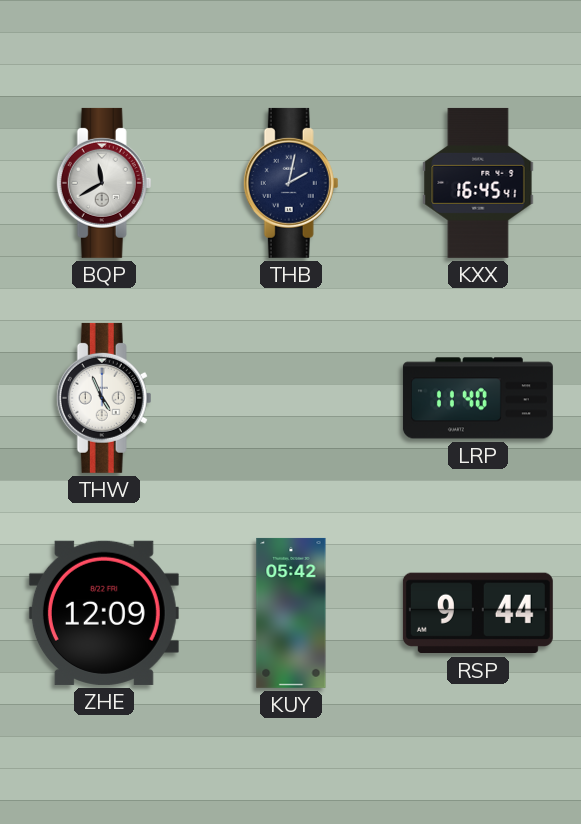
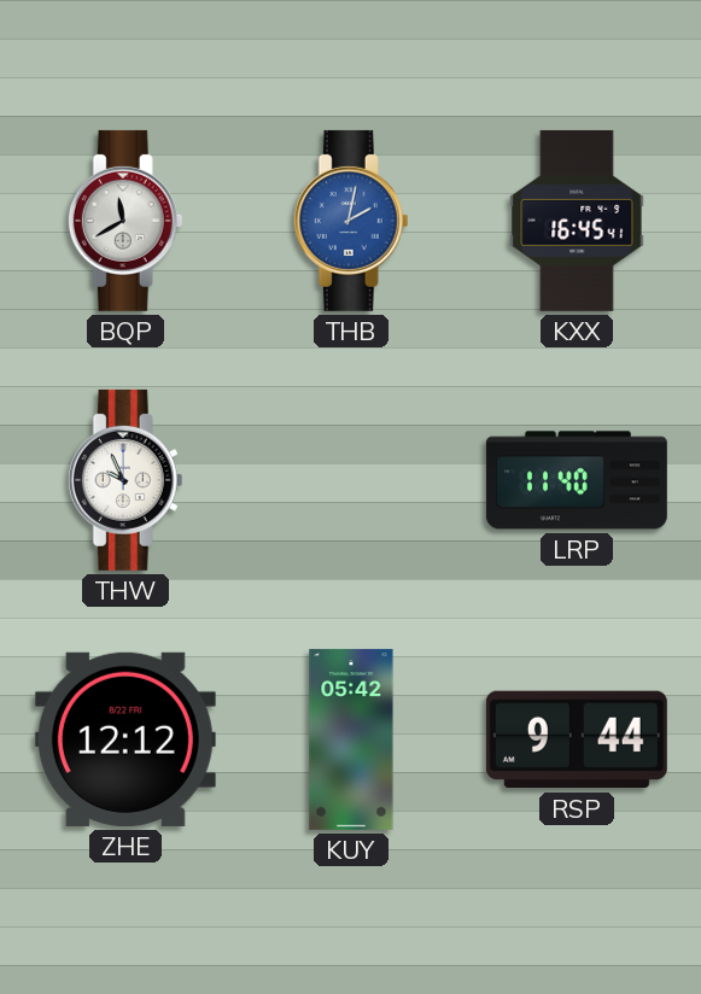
THB dial: navy -> blue
THW: 4:56 -> 9:56
ZHE: 12:09 -> 12:12
